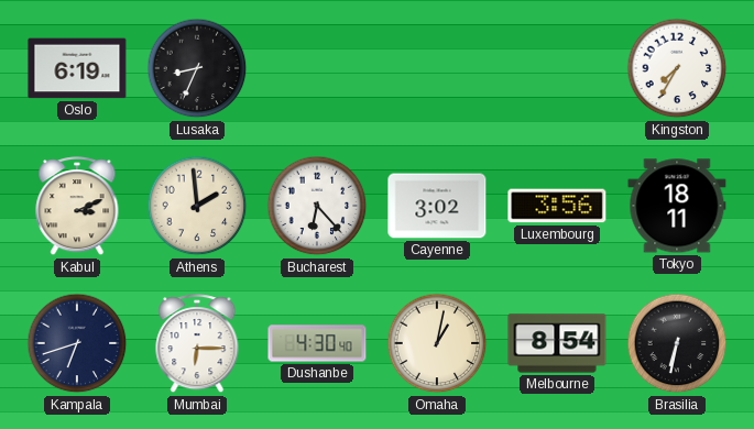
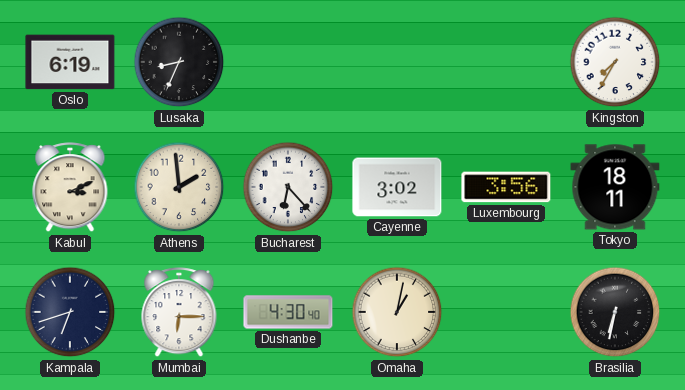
Melbourne: 8:54 -> none
